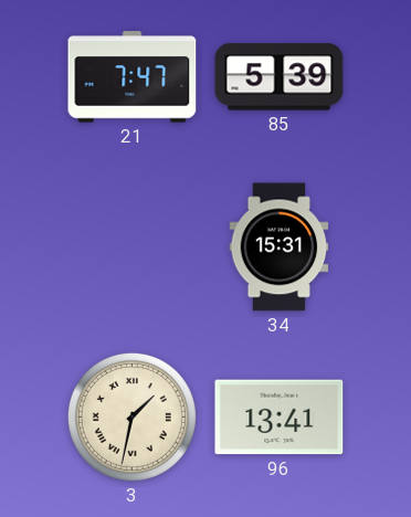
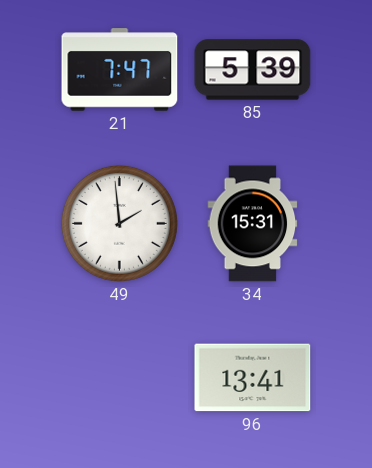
49: none -> 1:59
3: 1:32 -> none
